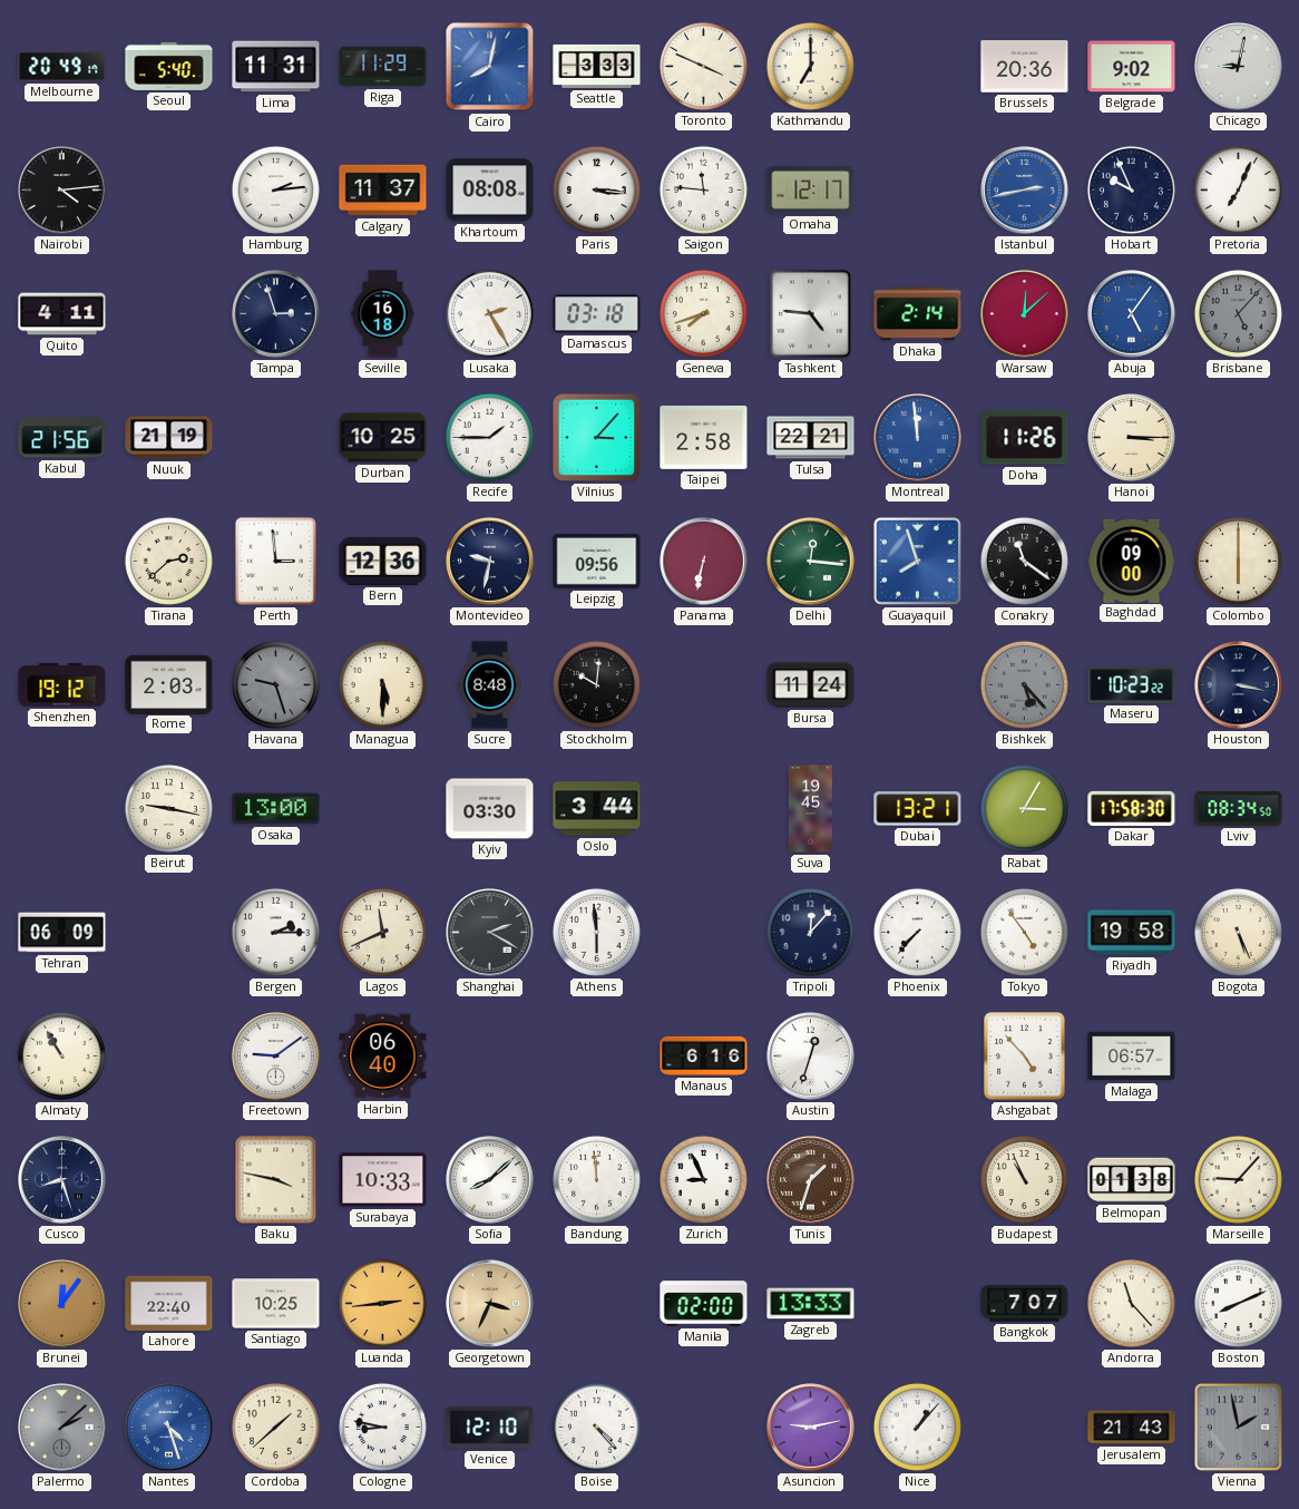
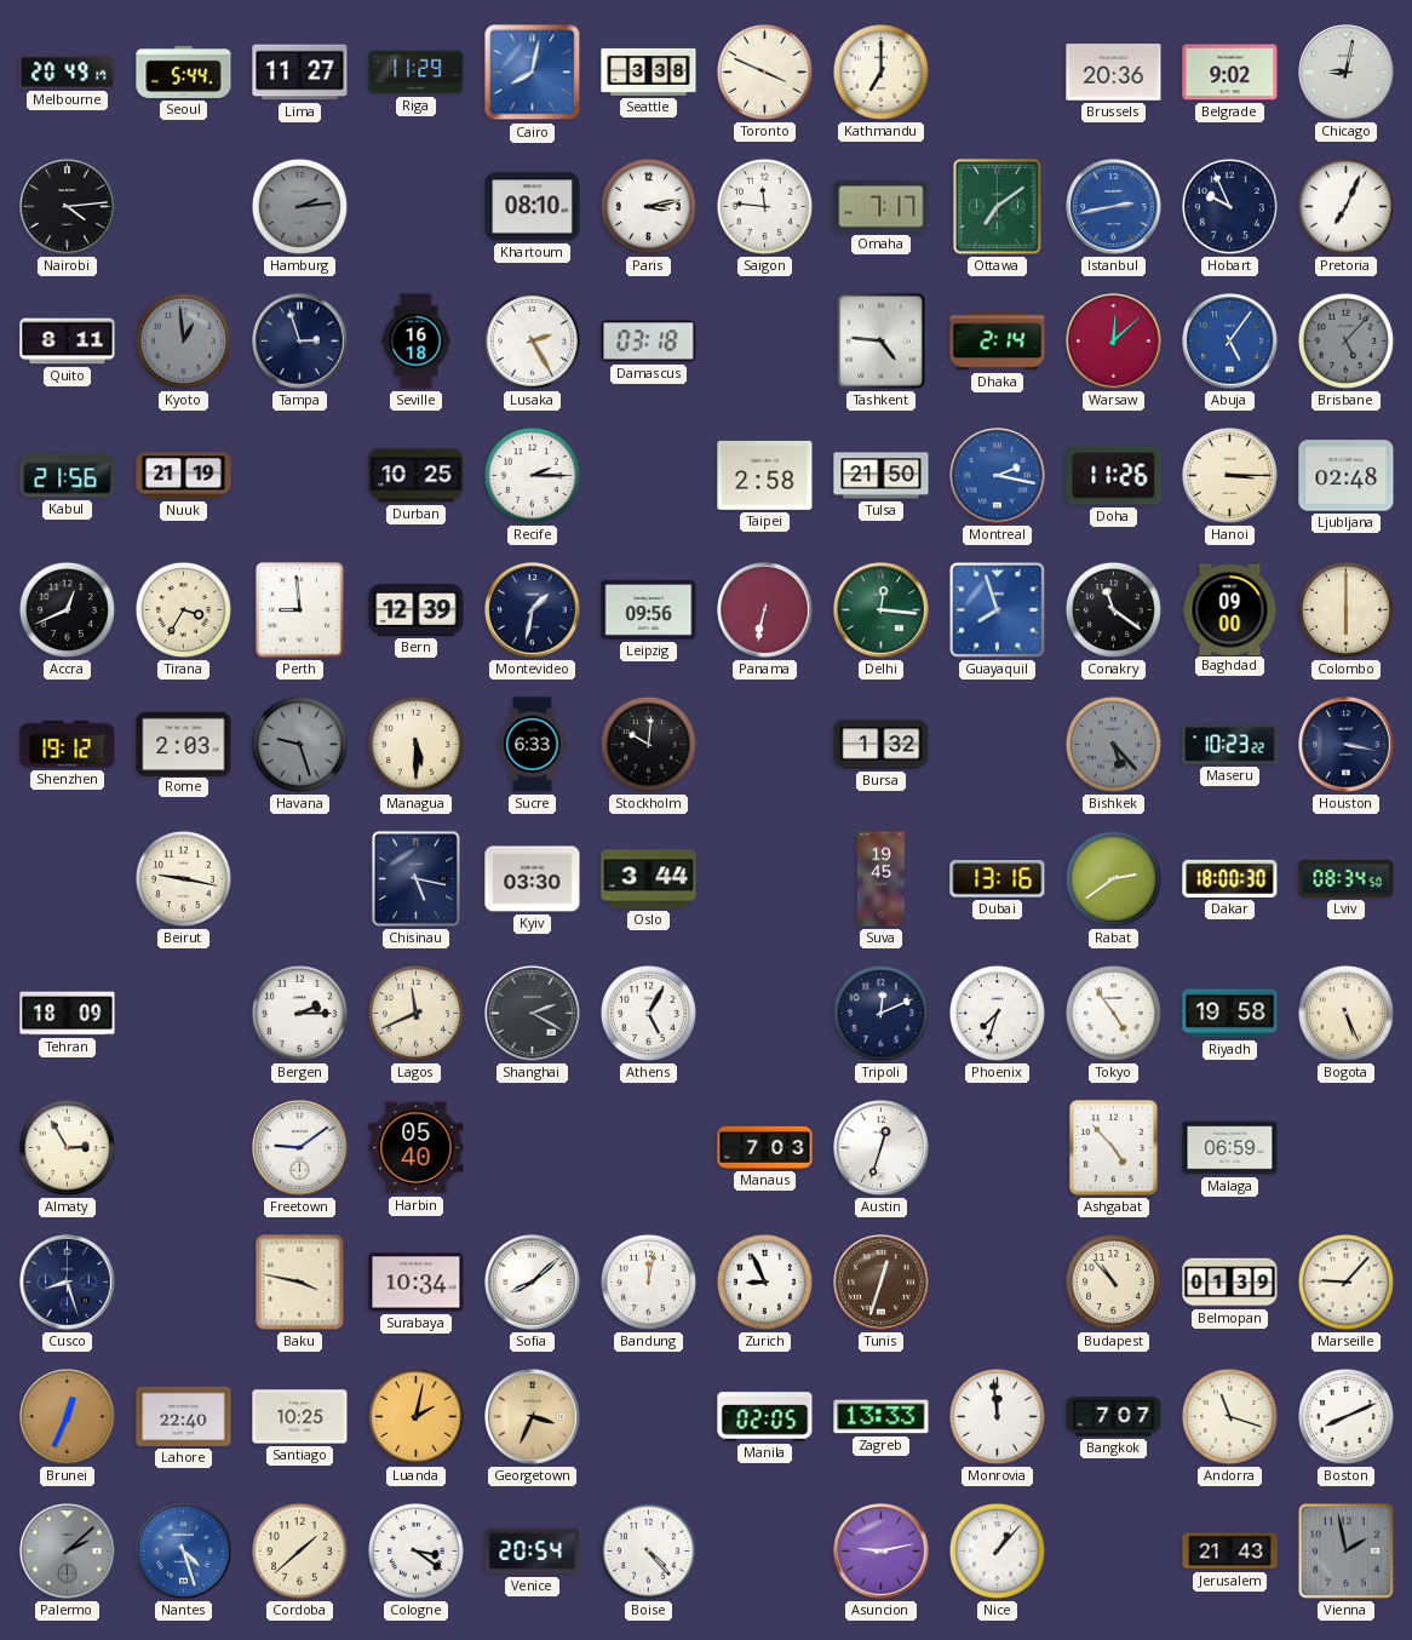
Seoul: 5:40 -> 5:44
Lima: 11:31 -> 11:27
Seattle: 3:33 -> 3:38
Hamburg dial: white -> grey
Calgary: 11:37 -> none
Khartoum: 08:08 -> 08:10
Paris: 3:16 -> 3:13
Omaha: 12:17 -> 7:17
Ottawa: none -> 7:09
Quito: 4:11 -> 8:11
Kyoto: none -> 12:59
Geneva: 7:42 -> none
Recife: 1:45 -> 2:15
Vilnius: 3:07 -> none
Tulsa: 22:21 -> 21:50
Montreal: 11:59 -> 2:17
Ljubljana: none -> 02:48
Accra: none -> 12:41
Tirana: 2:38 -> 3:35
Perth: 2:59 -> 8:59
Bern: 12:36 -> 12:39
Montevideo: 9:32 -> 1:32
Sucre: 8:48 -> 6:33
Bursa: 11:24 -> 1:32
Osaka: 13:00 -> none
Chisinau: none -> 5:17
Dubai: 13:21 -> 13:16
Rabat: 3:05 -> 2:39
Dakar: 17:58 -> 18:00
Tehran: 06:09 -> 18:09
Athens: 5:59 -> 5:05
Tripoli: 12:07 -> 12:11
Phoenix: 7:37 -> 7:33
Almaty: 10:55 -> 2:55
Harbin: 06:40 -> 05:40
Manaus: 6:16 -> 7:03
Malaga: 06:57 -> 06:59
Surabaya: 10:33 -> 10:34
Bandung: 11:59 -> 12:02
Tunis: 1:33 -> 12:33
Budapest: 10:56 -> 10:53
Belmopan: 01:38 -> 01:39
Brunei: 12:06 -> 12:34
Luanda: 2:44 -> 2:02
Manila: 02:00 -> 02:05
Monrovia: none -> 11:59
Andorra: 11:23 -> 11:18
Cologne: 8:47 -> 3:21
Venice: 12:10 -> 20:54
